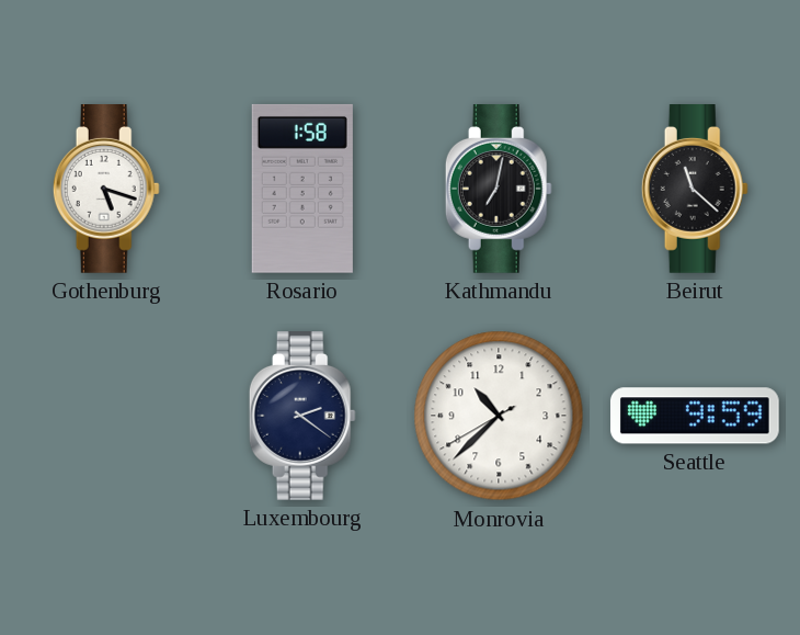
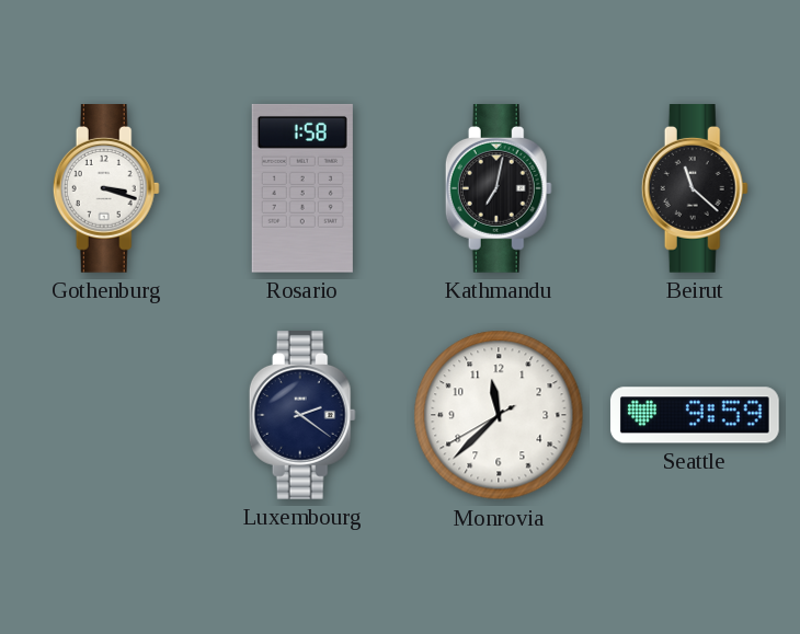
Gothenburg: 5:18 -> 3:18
Monrovia: 10:37 -> 11:37
